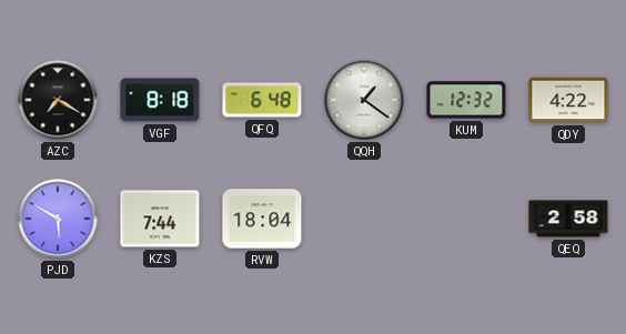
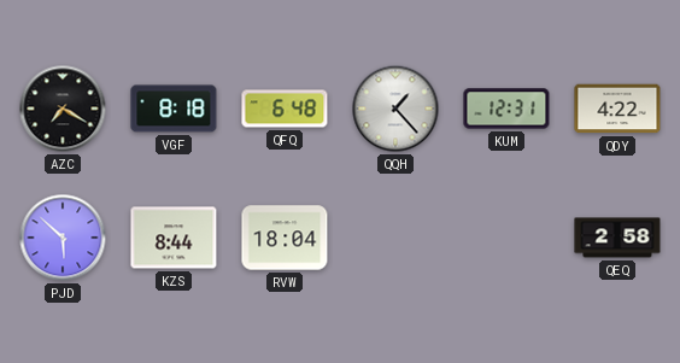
QQH: 1:21 -> 1:23
KUM: 12:32 -> 12:31
PJD: 5:50 -> 5:52
KZS: 7:44 -> 8:44
